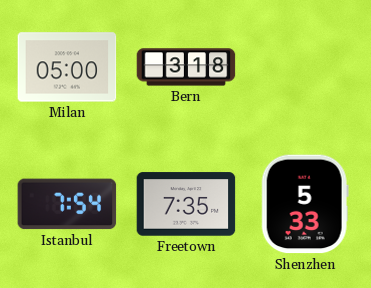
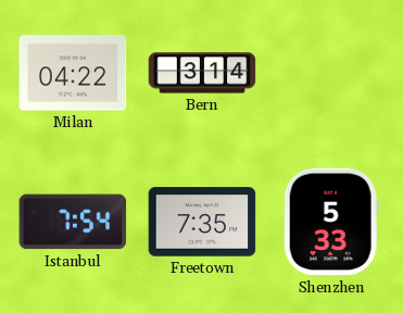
Milan: 05:00 -> 04:22
Bern: 3:18 -> 3:14
